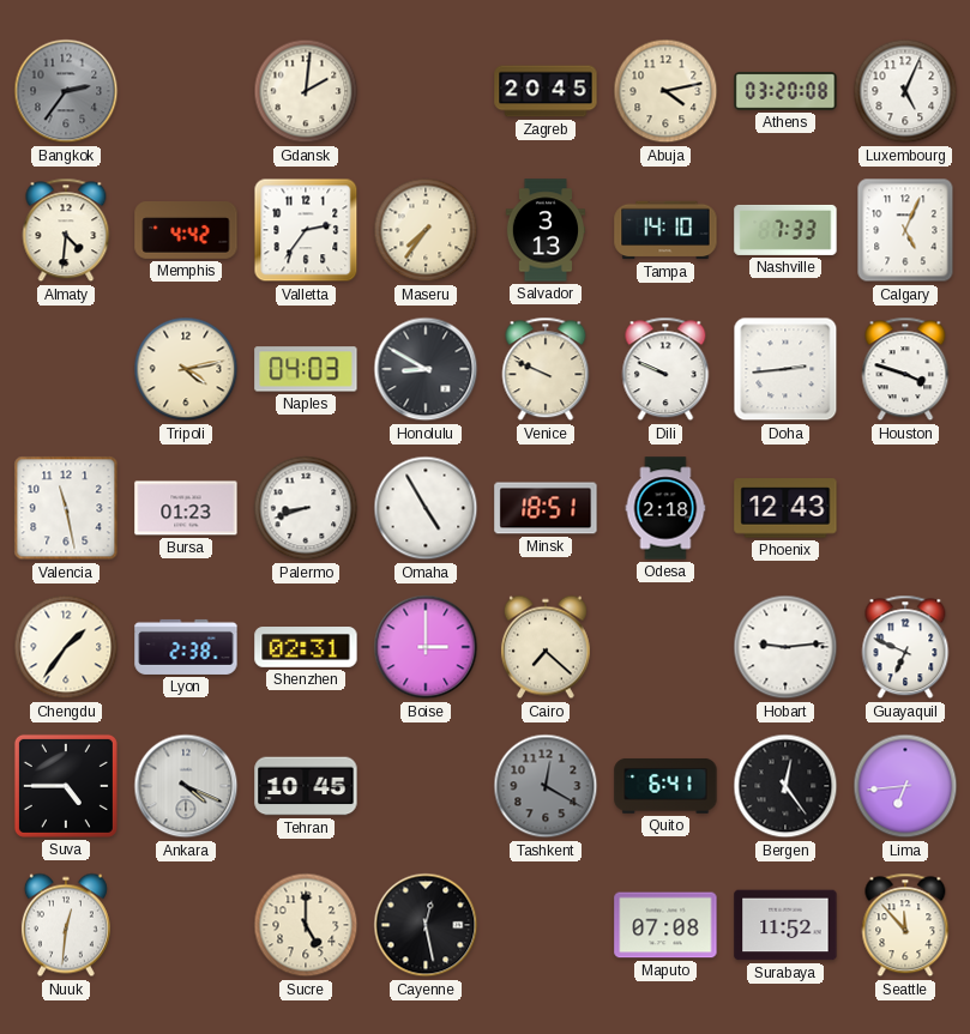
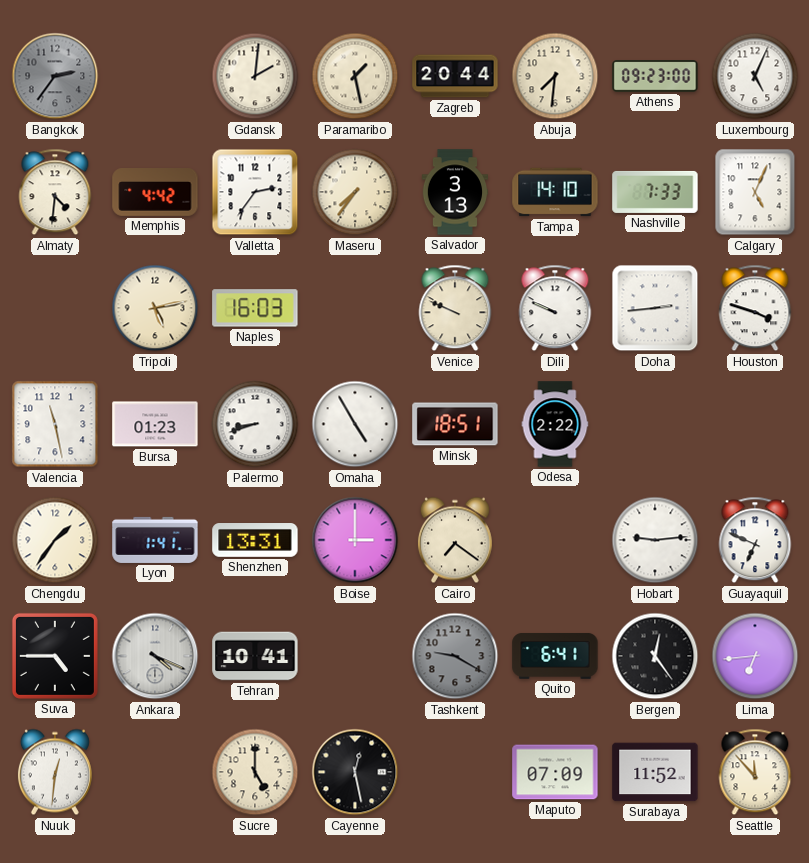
Paramaribo: none -> 1:28
Zagreb: 20:45 -> 20:44
Abuja: 4:13 -> 7:31
Athens: 03:20 -> 09:23
Tripoli: 4:13 -> 5:13
Naples: 04:03 -> 16:03
Honolulu: 8:50 -> none
Odesa: 2:18 -> 2:22
Phoenix: 12:43 -> none
Lyon: 2:38 -> 1:41
Shenzhen: 02:31 -> 13:31
Cairo: 7:22 -> 7:21
Tehran: 10:45 -> 10:41
Tashkent: 12:20 -> 9:20
Maputo: 07:08 -> 07:09
